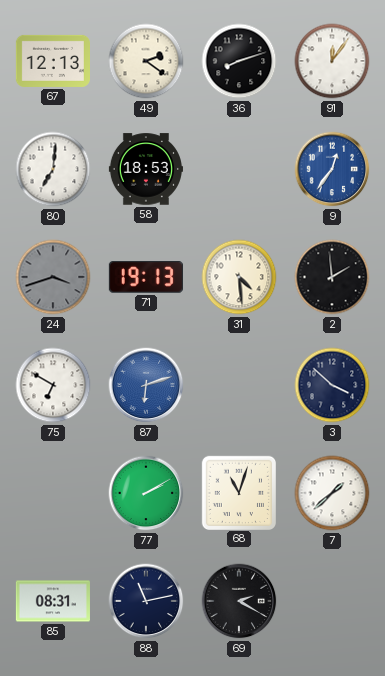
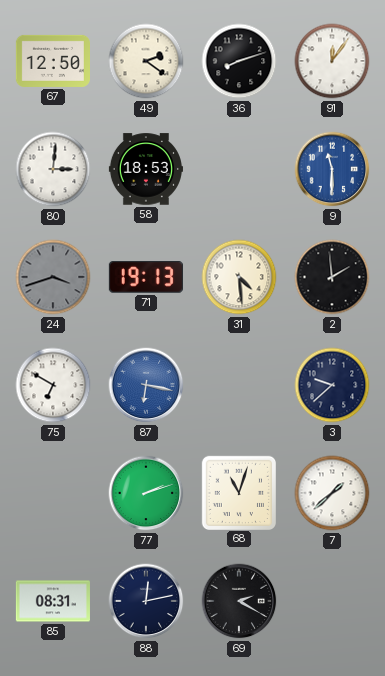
67: 12:13 -> 12:50
80: 7:01 -> 3:01
9: 12:36 -> 11:30
87: 6:12 -> 6:17
3: 3:52 -> 9:38
77: 2:10 -> 2:12
88: 11:13 -> 12:13
